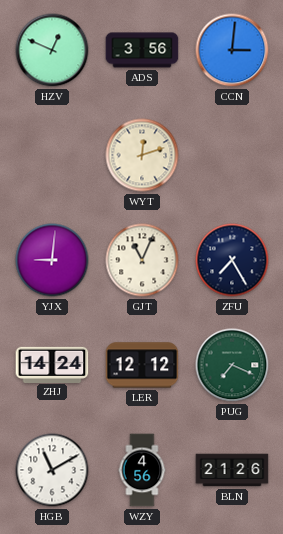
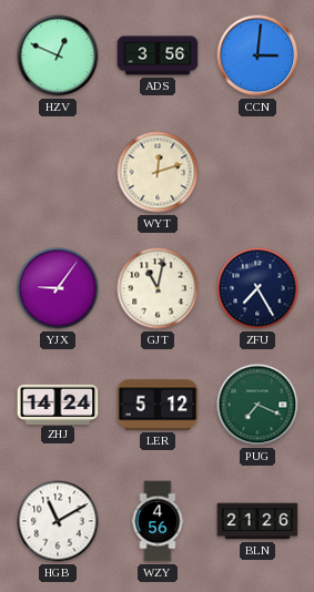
YJX: 9:01 -> 9:06
GJT: 11:04 -> 11:02
LER: 12:12 -> 5:12
